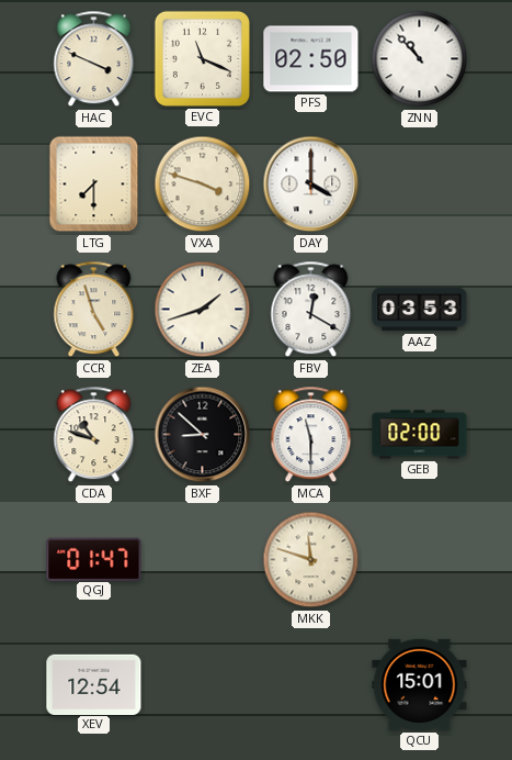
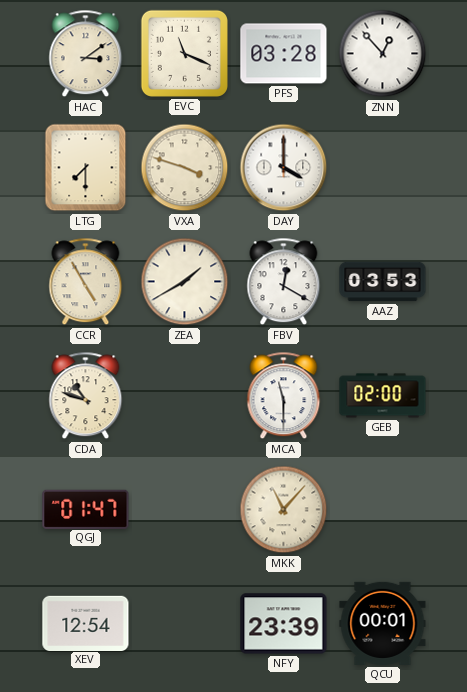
HAC: 3:49 -> 3:09
PFS: 02:50 -> 03:28
ZNN: 10:53 -> 12:53
CCR: 4:57 -> 4:55
ZEA: 1:42 -> 1:40
BXF: 8:52 -> none
MKK: 11:48 -> 11:07
NFY: none -> 23:39
QCU: 15:01 -> 00:01
